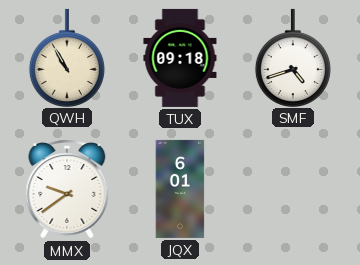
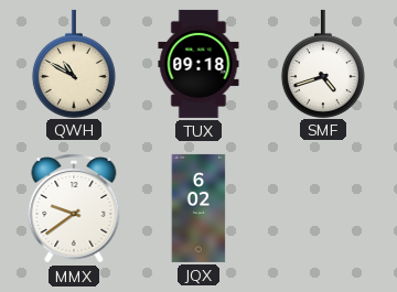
QWH: 10:55 -> 10:50
JQX: 6:01 -> 6:02
